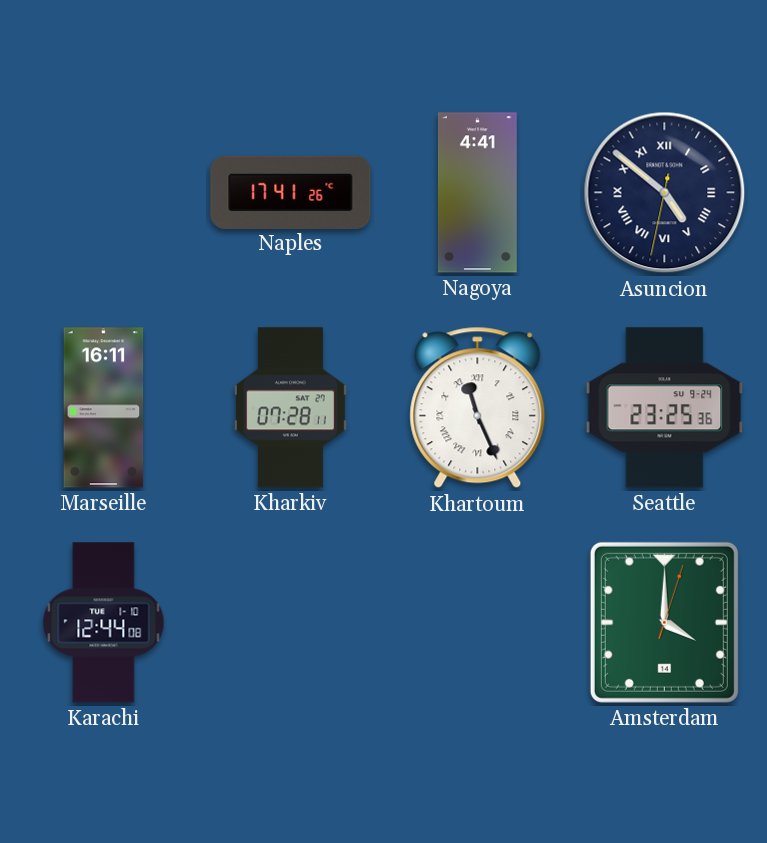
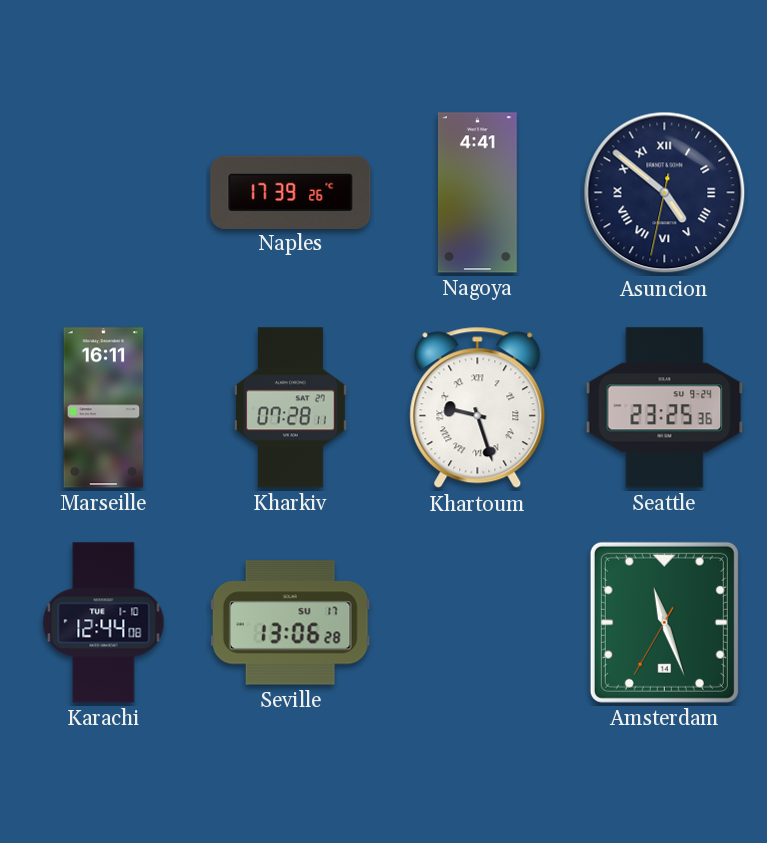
Naples: 17:41 -> 17:39
Khartoum: 11:26 -> 9:27
Seville: none -> 13:06
Amsterdam: 4:00 -> 11:26
